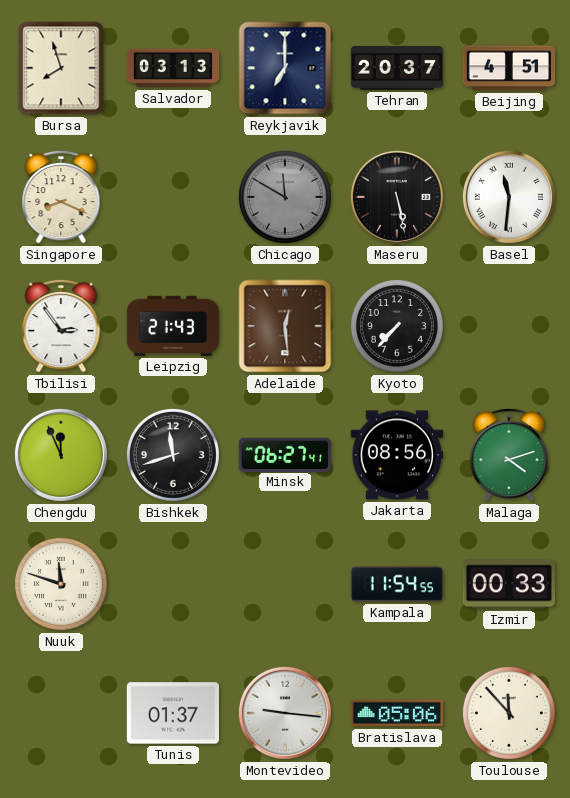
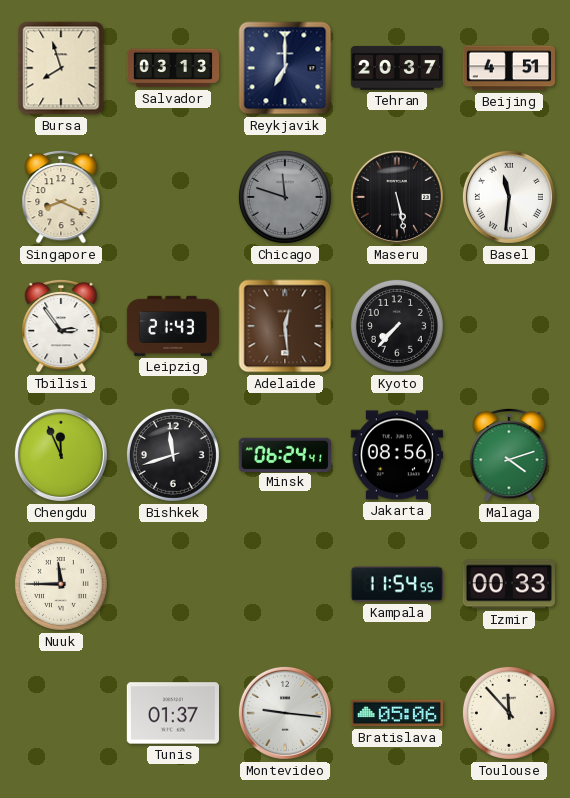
Chicago: 11:50 -> 11:48
Minsk: 06:27 -> 06:24
Nuuk: 11:48 -> 11:45
